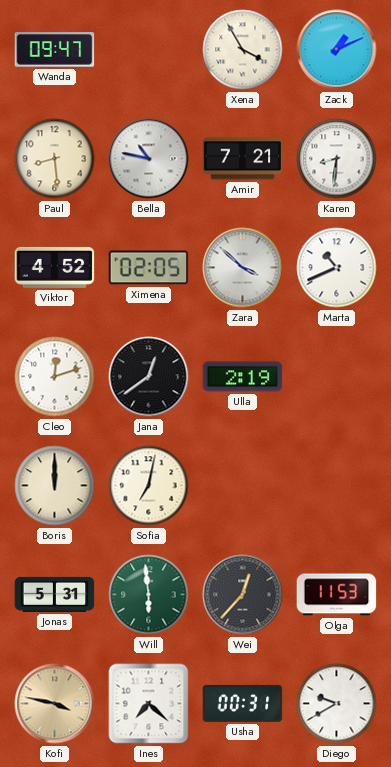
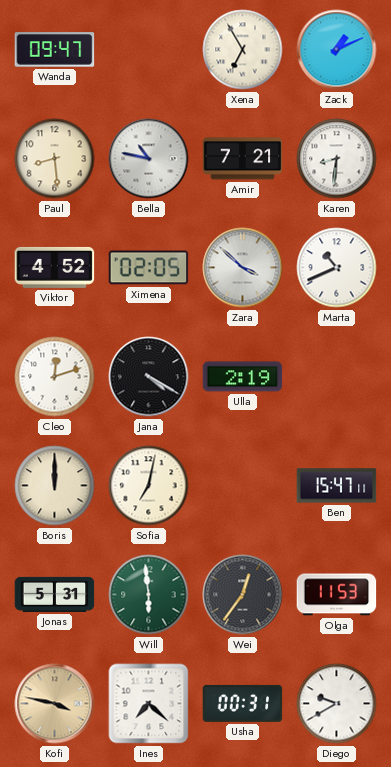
Xena: 3:55 -> 6:55
Jana: 12:39 -> 4:20
Ben: none -> 15:47
Wei: 12:37 -> 12:36
